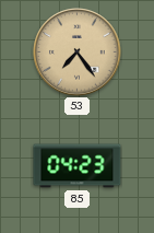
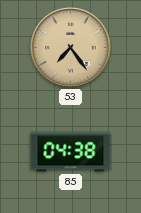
85: 04:23 -> 04:38
